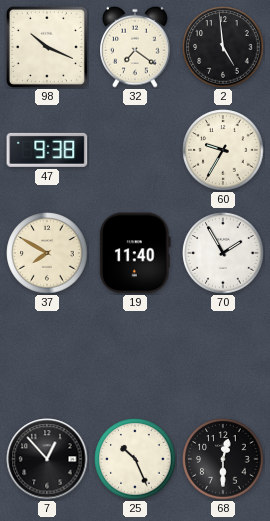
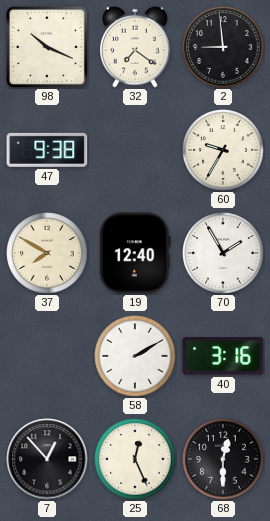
2: 4:59 -> 8:59
19: 11:40 -> 12:40
58: none -> 2:10
40: none -> 3:16
25: 10:26 -> 12:26
